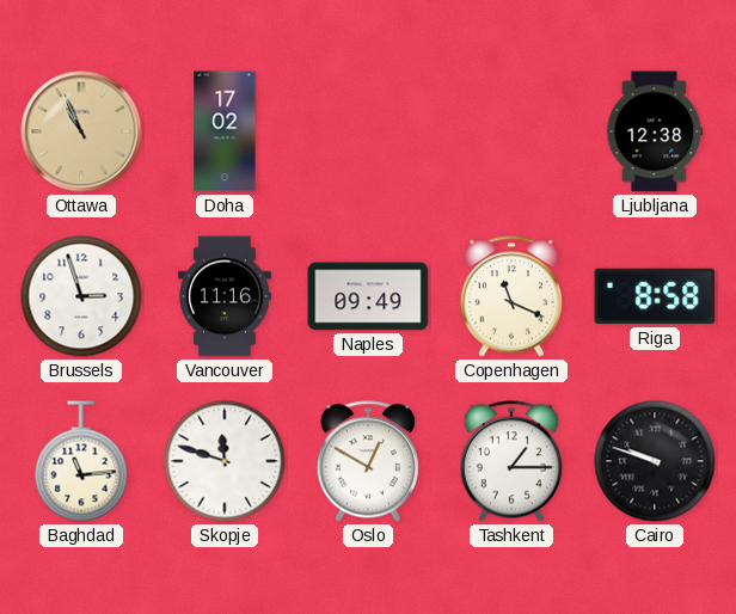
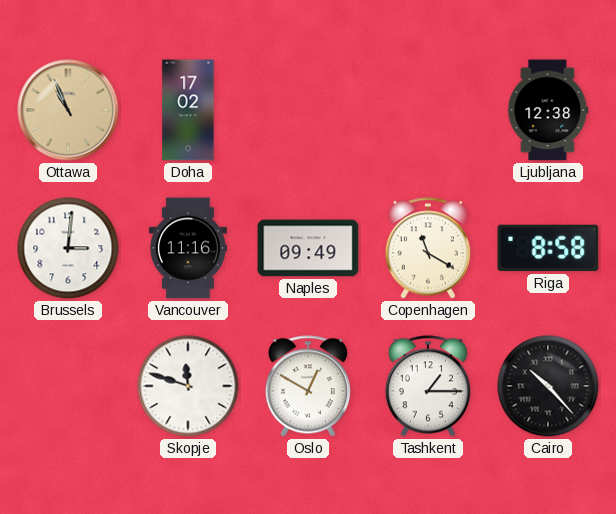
Brussels: 2:57 -> 3:01
Copenhagen: 11:19 -> 11:20
Baghdad: 11:14 -> none
Cairo: 9:48 -> 10:23
